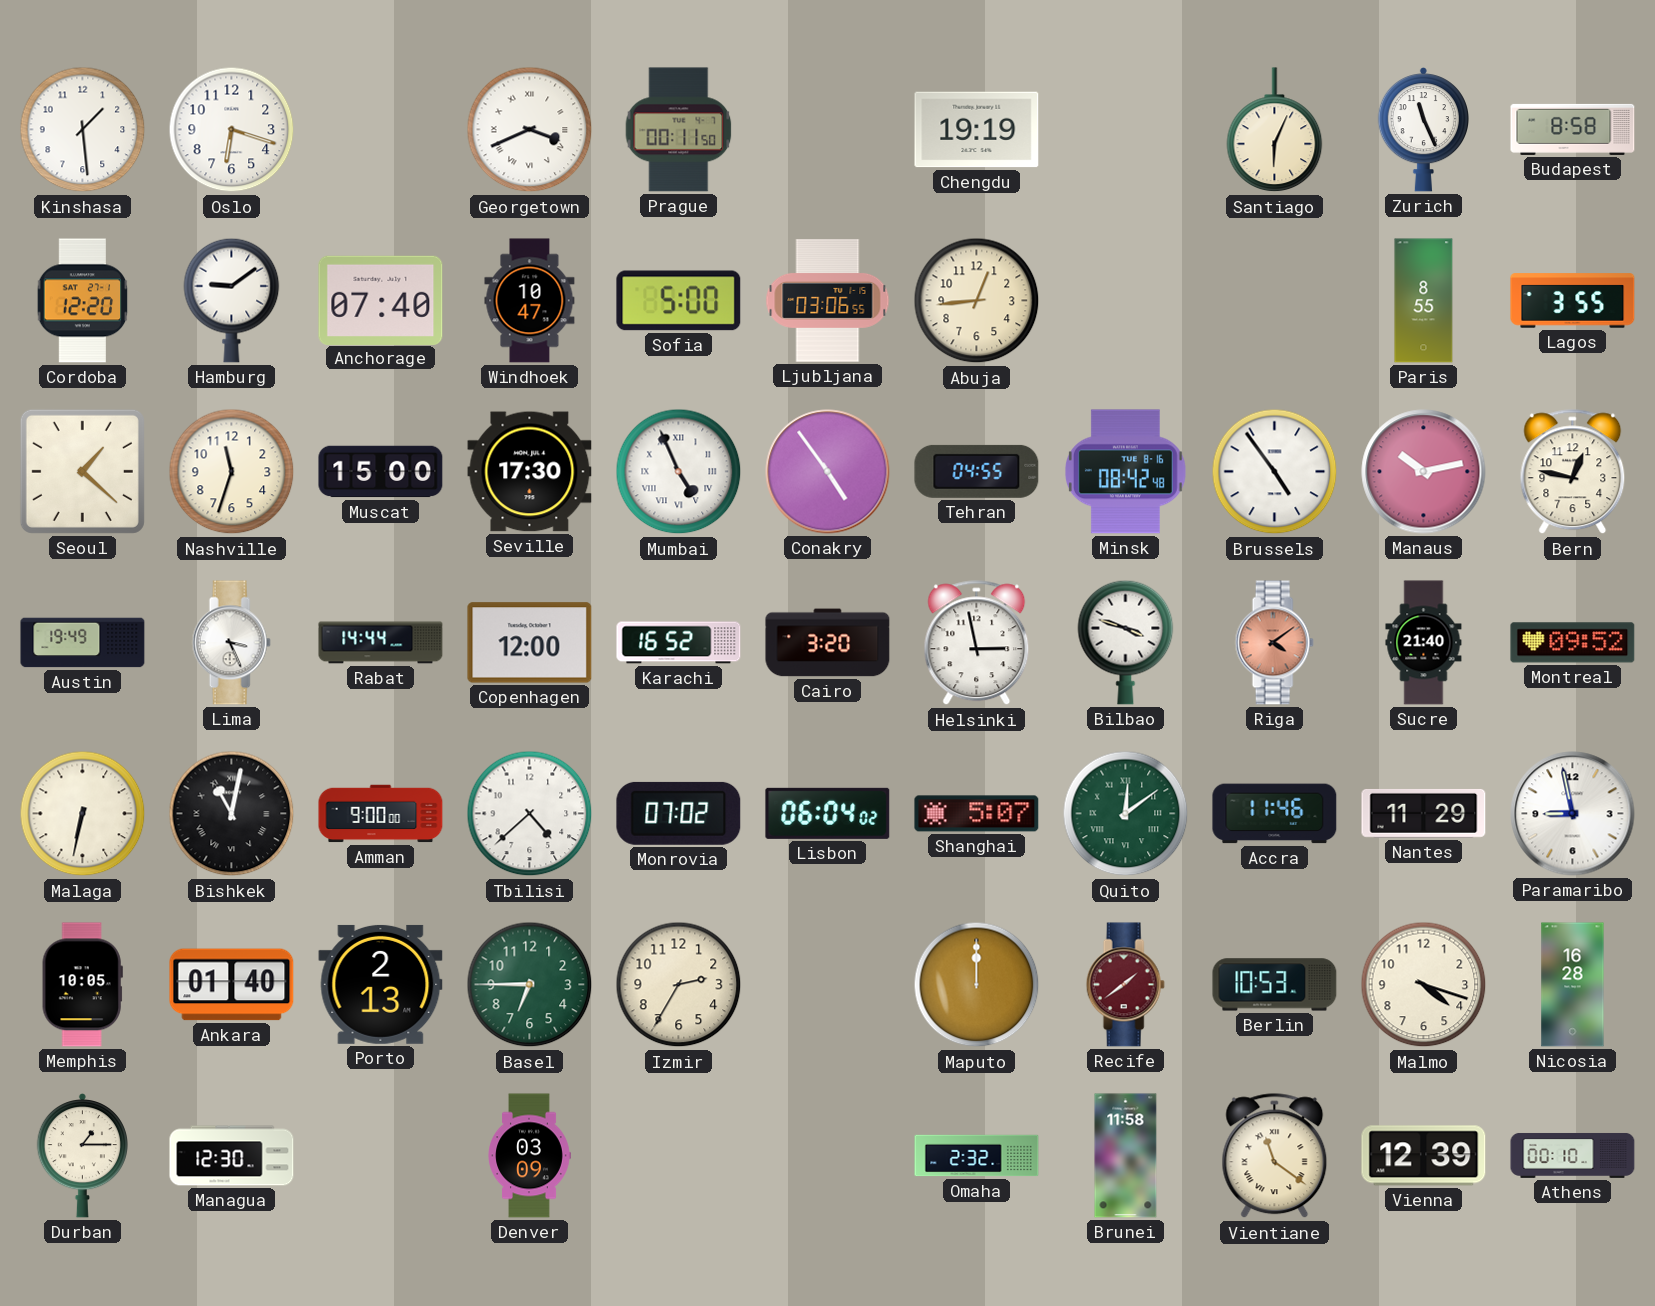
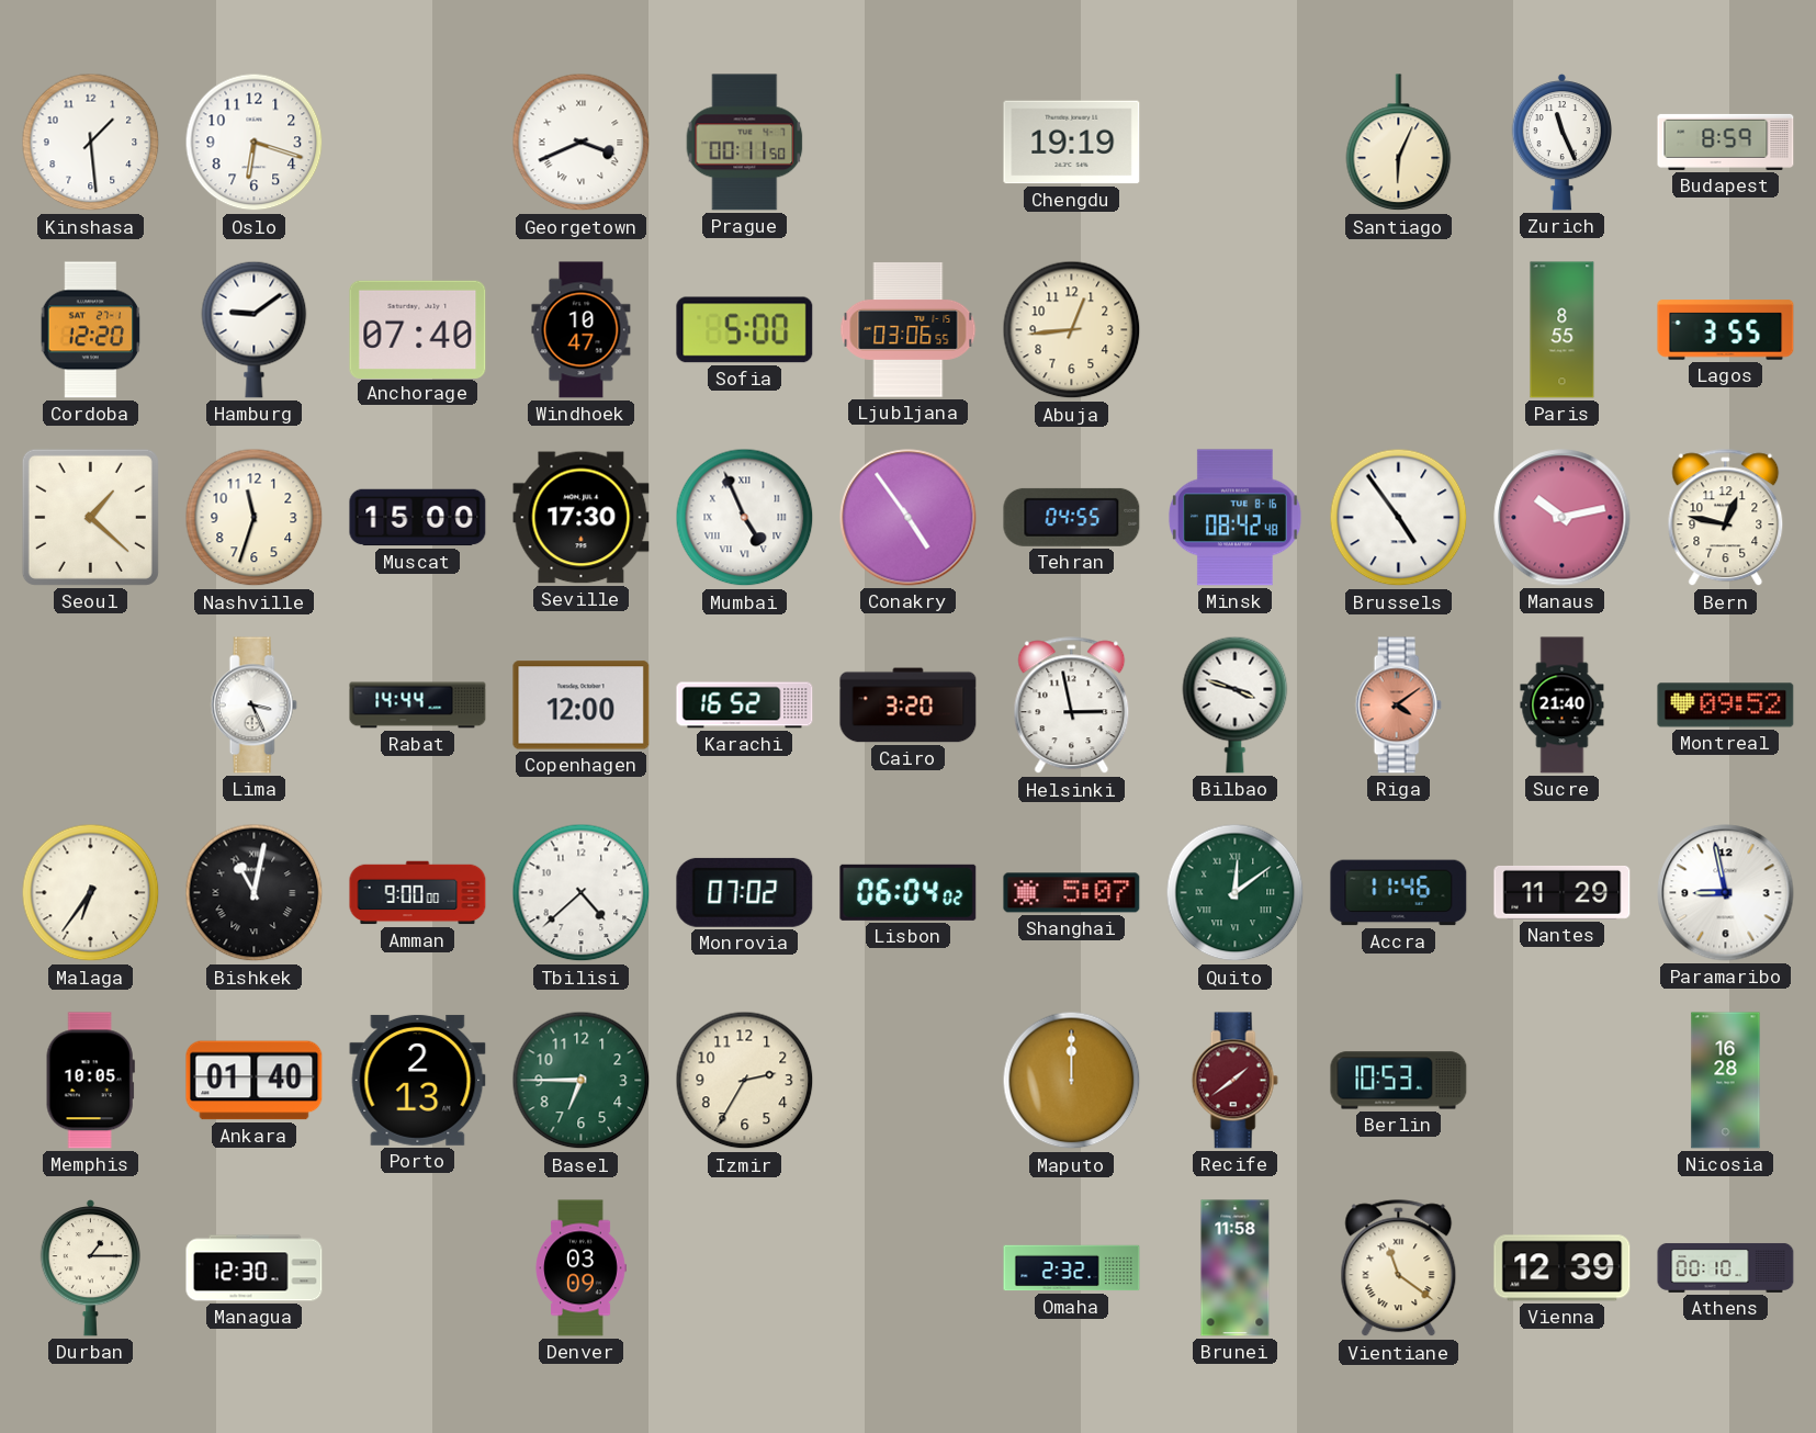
Budapest: 8:58 -> 8:59
Austin: 19:49 -> none
Malaga: 6:32 -> 6:36
Malmo: 4:18 -> none
